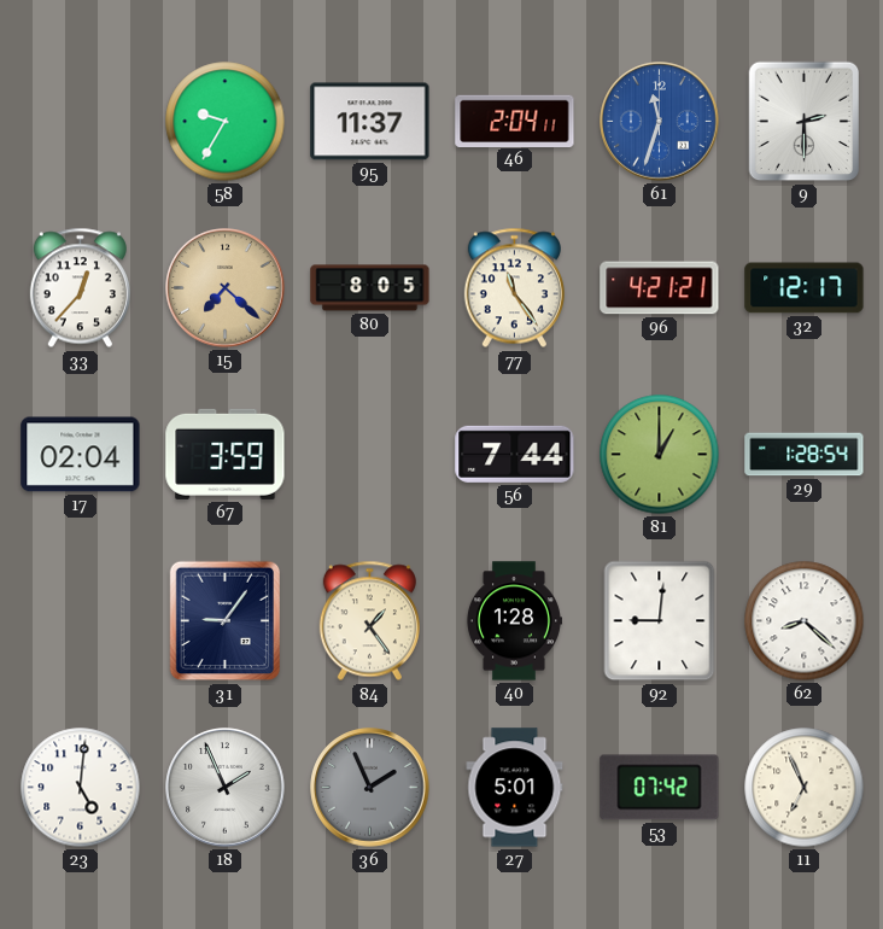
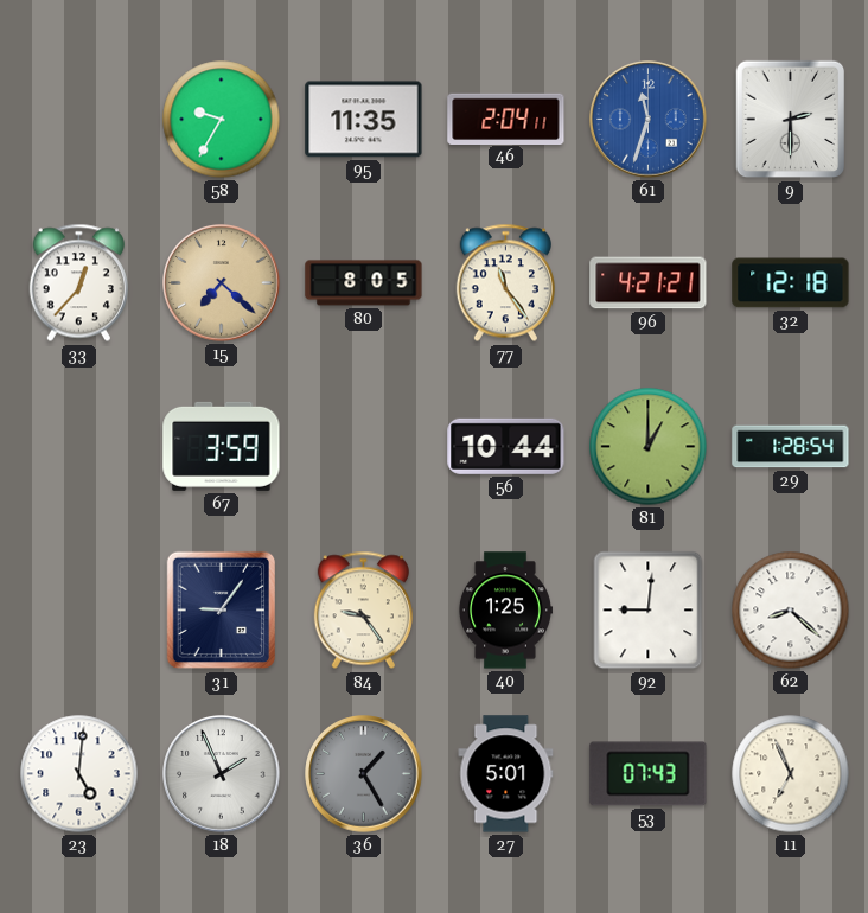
95: 11:37 -> 11:35
32: 12:17 -> 12:18
17: 02:04 -> none
56: 7:44 -> 10:44
84: 1:24 -> 9:24
40: 1:28 -> 1:25
36: 1:56 -> 1:25
53: 07:42 -> 07:43
